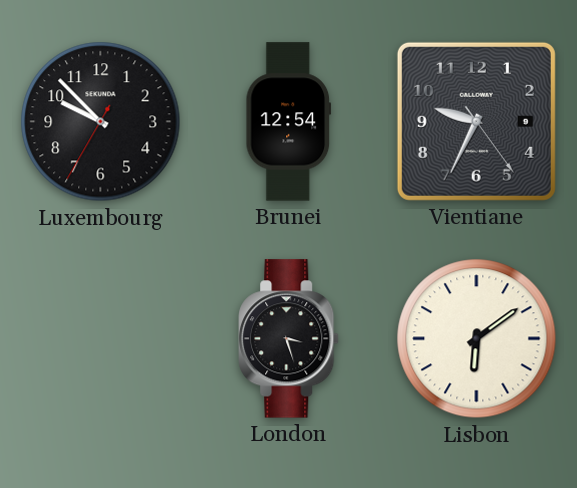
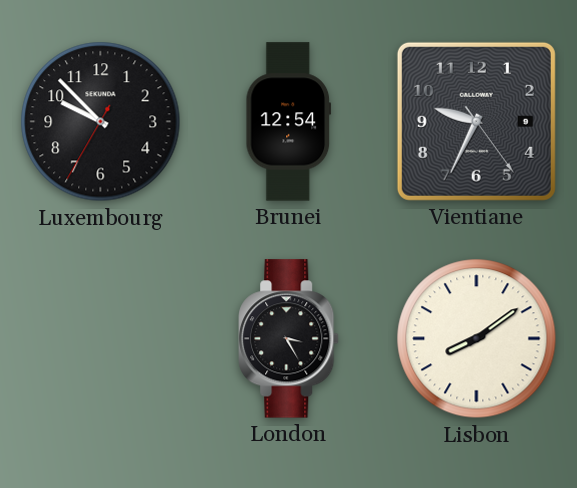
London: 3:27 -> 3:25
Lisbon: 6:09 -> 8:09
